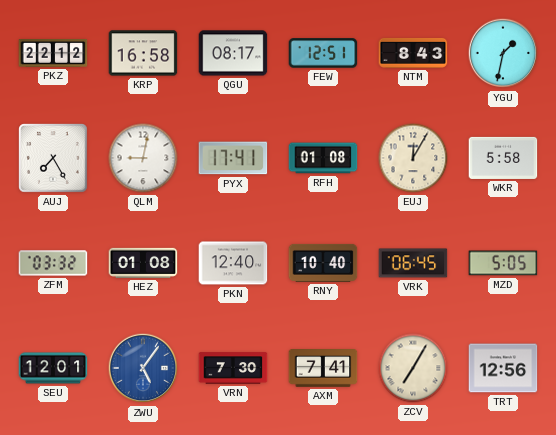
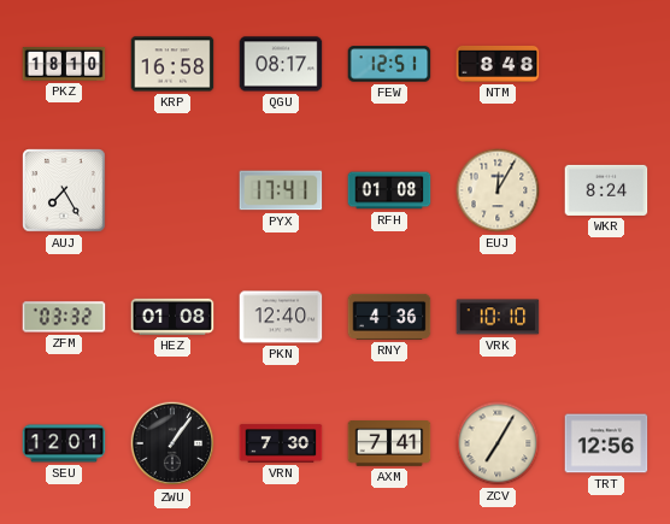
PKZ: 22:12 -> 18:10
NTM: 8:43 -> 8:48
YGU: 1:32 -> none
QLM: 9:02 -> none
WKR: 5:58 -> 8:24
RNY: 10:40 -> 4:36
VRK: 06:45 -> 10:10
MZD: 5:05 -> none
ZWU: 5:06 -> 1:06
ZWU dial: blue -> black
